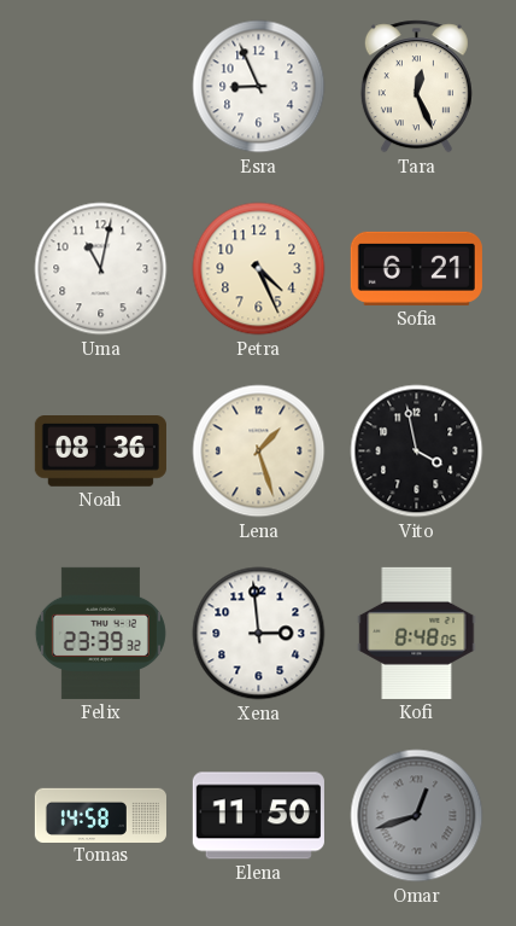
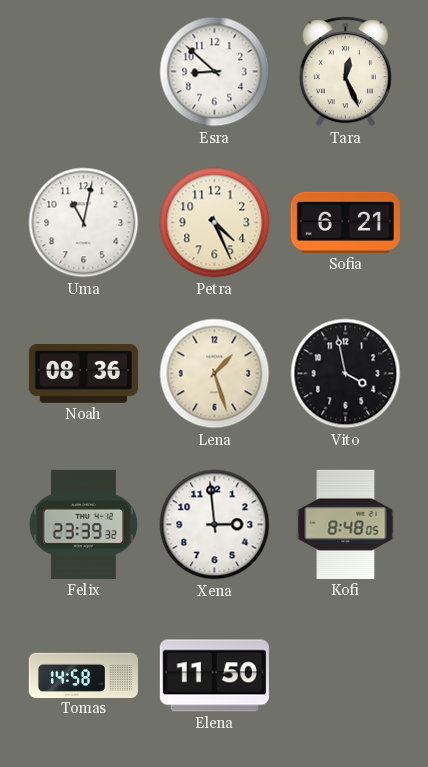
Esra: 8:56 -> 8:52
Omar: 12:42 -> none
